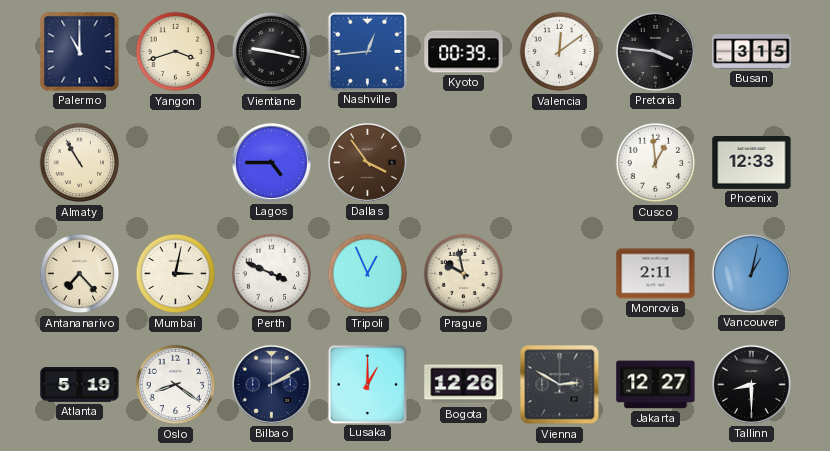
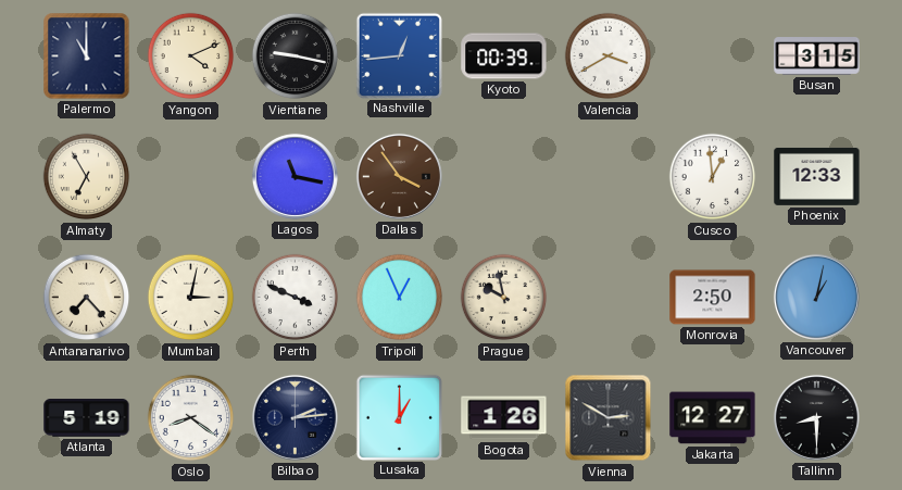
Yangon: 3:42 -> 4:11
Valencia: 12:09 -> 3:40
Pretoria: 3:46 -> none
Almaty: 10:55 -> 6:55
Lagos: 4:45 -> 11:17
Monrovia: 2:11 -> 2:50
Bilbao: 2:10 -> 2:14
Bogota: 12:26 -> 1:26
